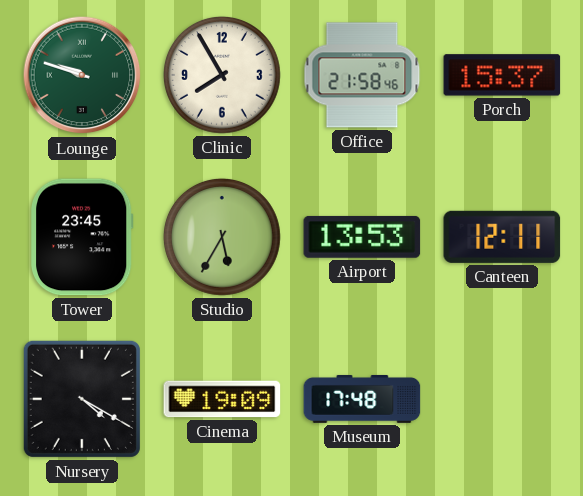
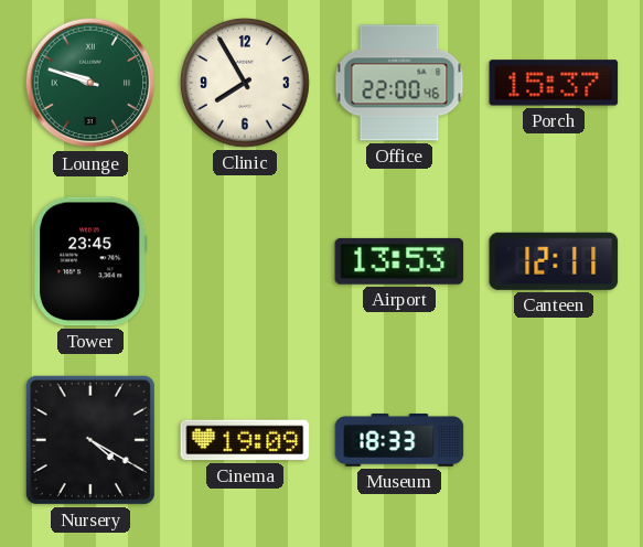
Office: 21:58 -> 22:00
Studio: 5:35 -> none
Museum: 17:48 -> 18:33
